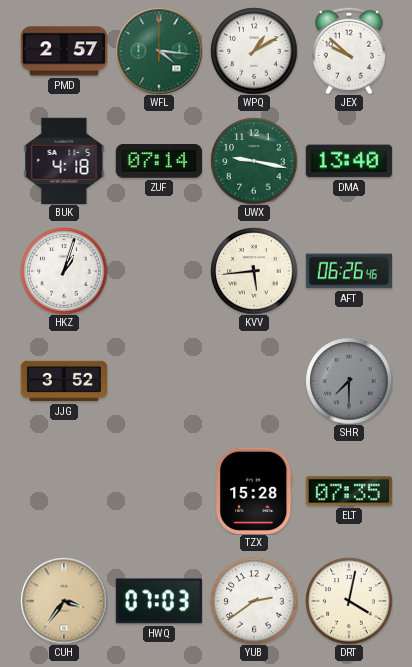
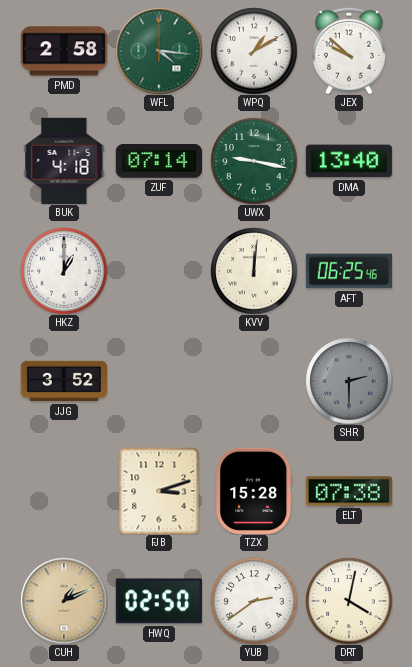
PMD: 2:57 -> 2:58
HKZ: 1:03 -> 1:00
KVV: 5:44 -> 12:01
AFT: 06:26 -> 06:25
SHR: 7:30 -> 2:30
FJB: none -> 3:12
ELT: 07:35 -> 07:38
CUH: 3:36 -> 1:11
HWQ: 07:03 -> 02:50
